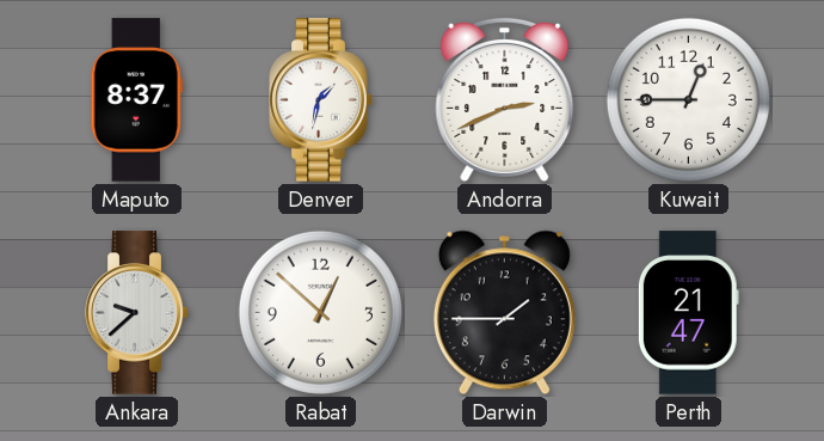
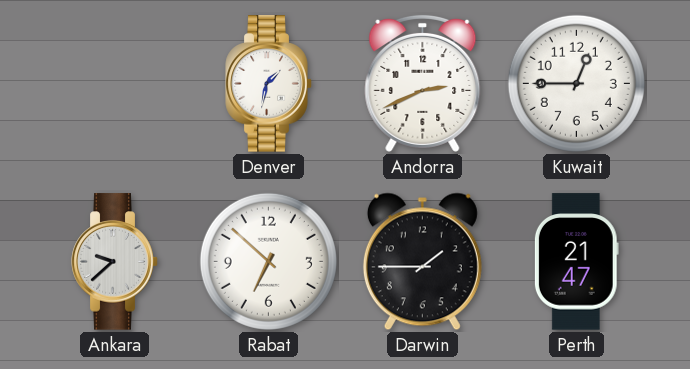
Maputo: 8:37 -> none
Rabat: 12:52 -> 6:52
